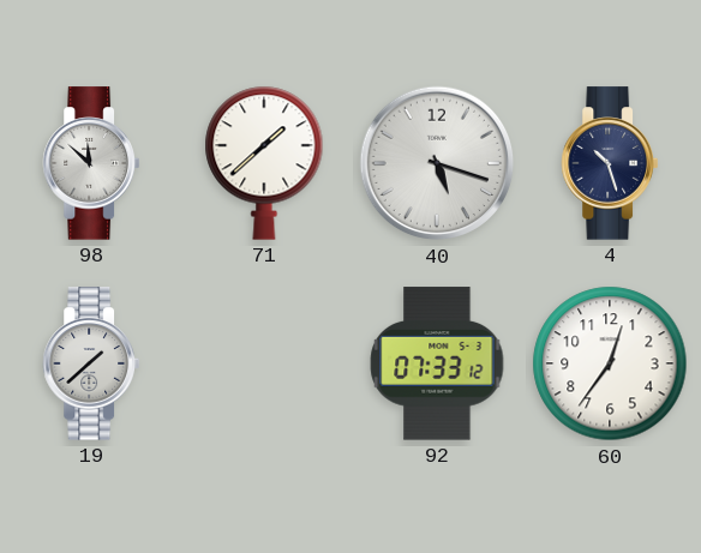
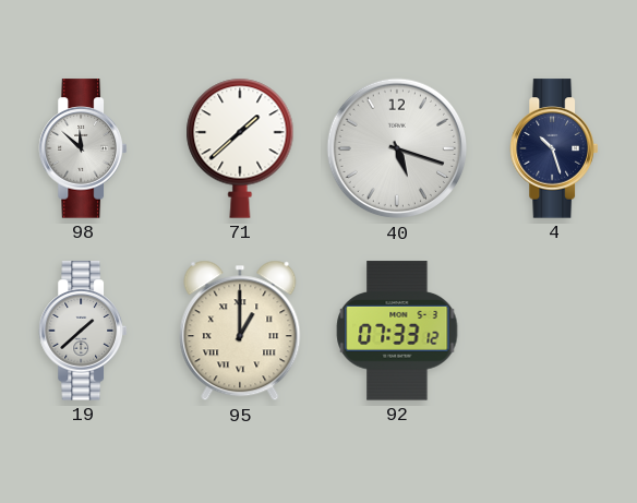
95: none -> 1:00
60: 12:36 -> none
